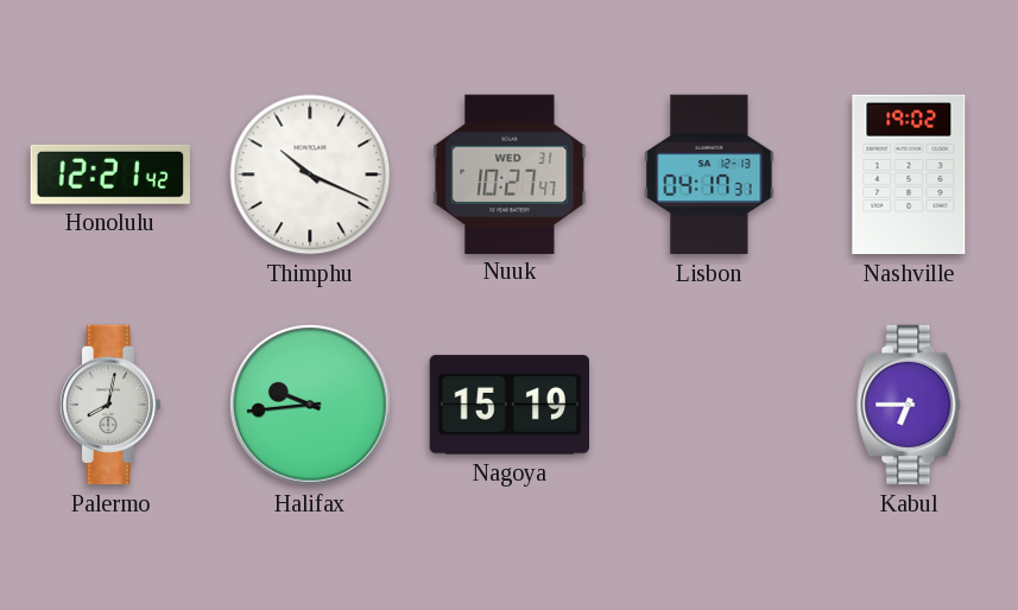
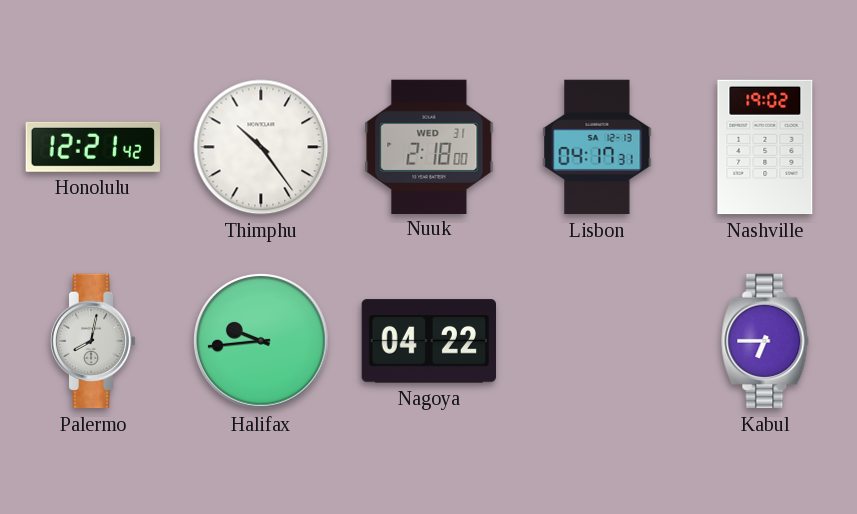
Thimphu: 10:19 -> 10:24
Nuuk: 10:27 -> 2:18
Nagoya: 15:19 -> 04:22
